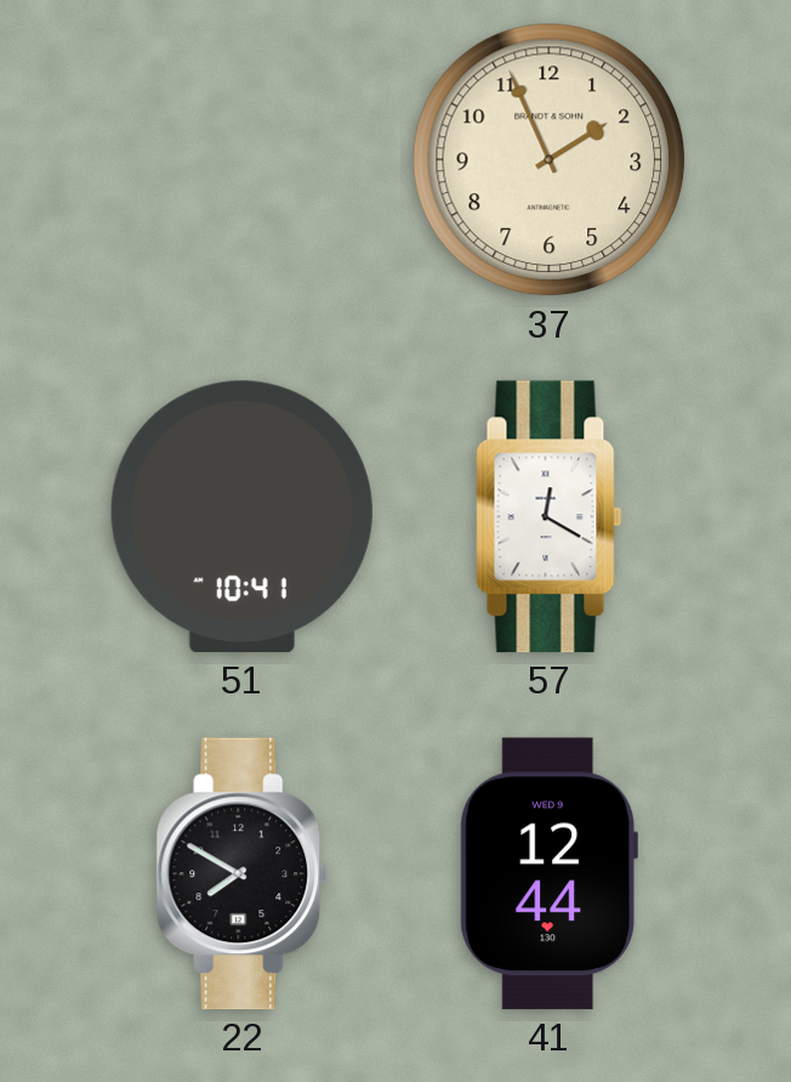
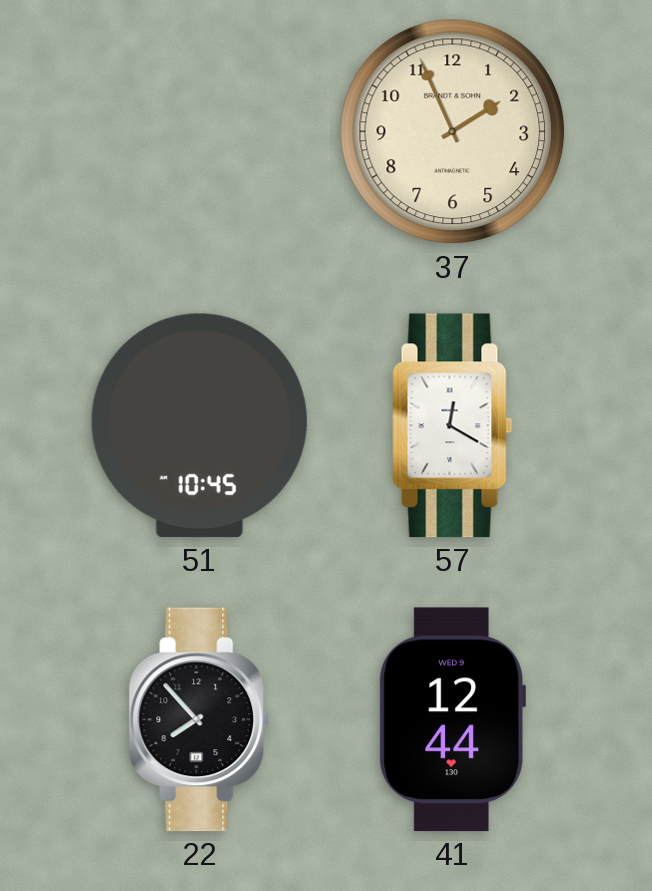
51: 10:41 -> 10:45
22: 7:50 -> 7:53
